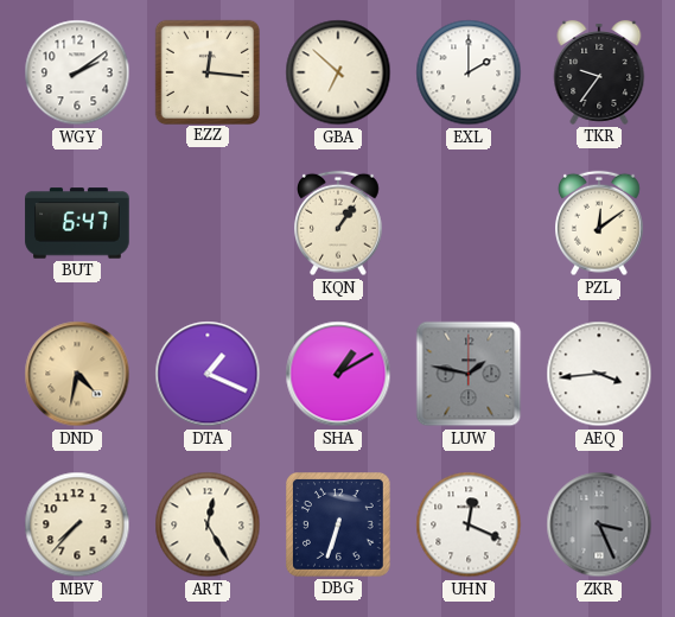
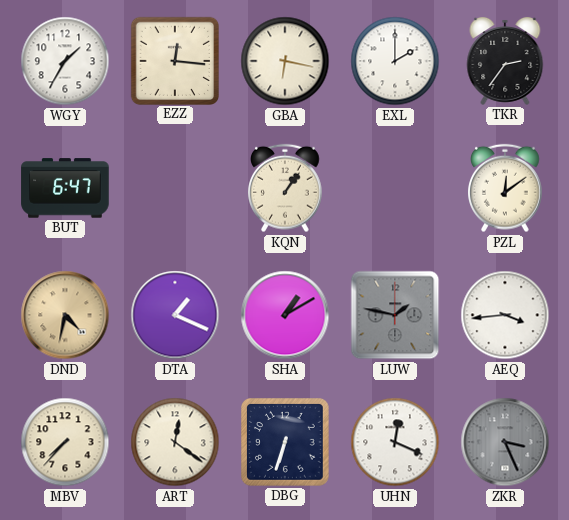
WGY: 2:09 -> 1:35
GBA: 6:52 -> 6:17
TKR: 9:36 -> 2:36
ART: 12:25 -> 12:21
